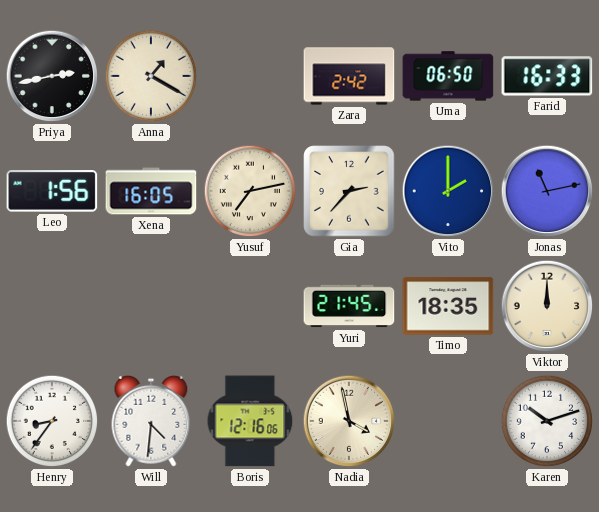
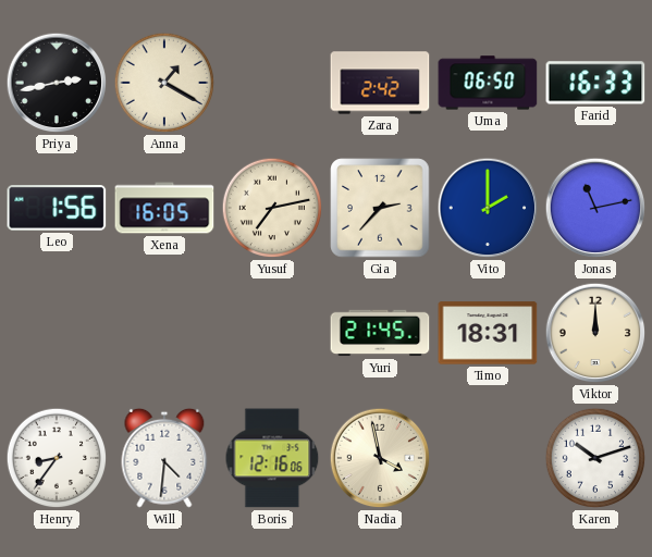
Timo: 18:35 -> 18:31
